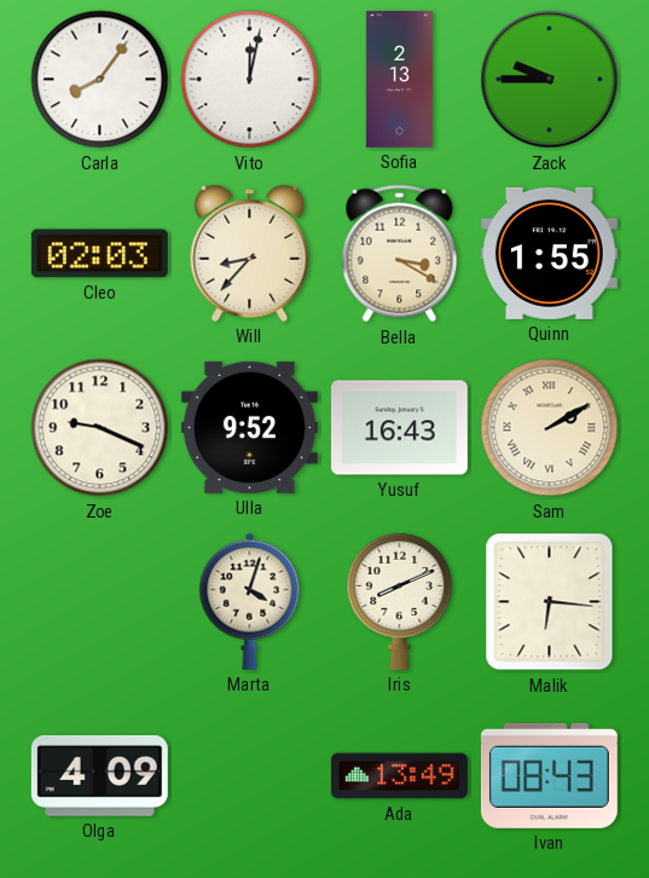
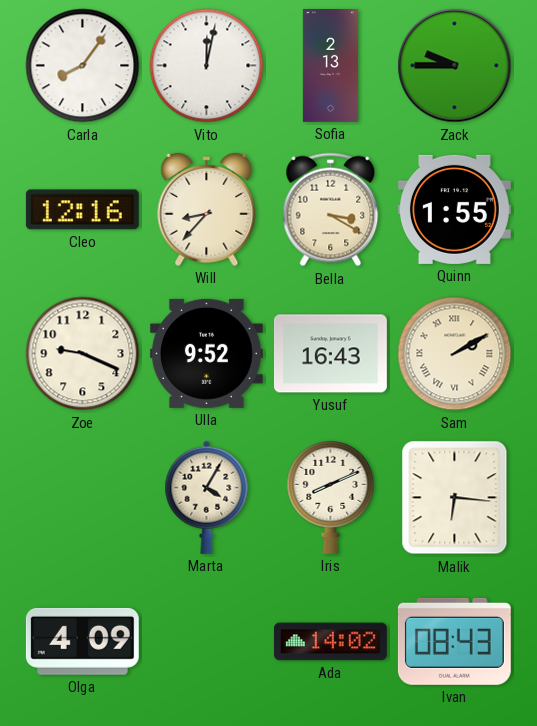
Cleo: 02:03 -> 12:16
Marta: 4:03 -> 4:05
Ada: 13:49 -> 14:02
